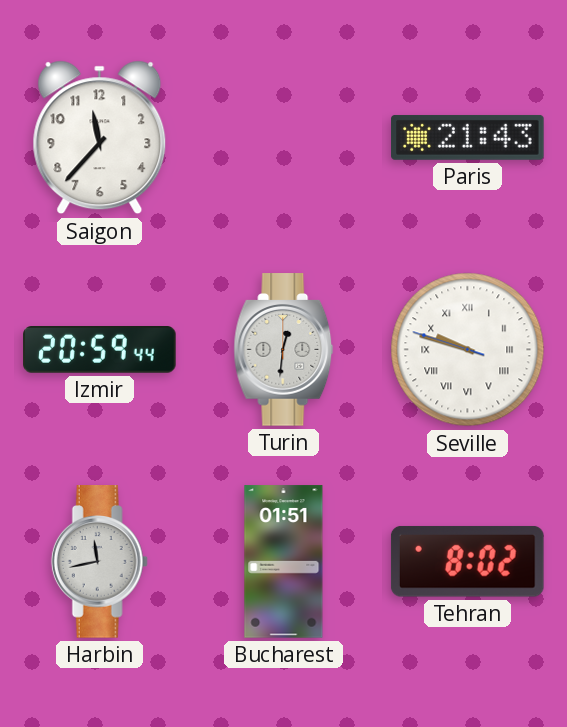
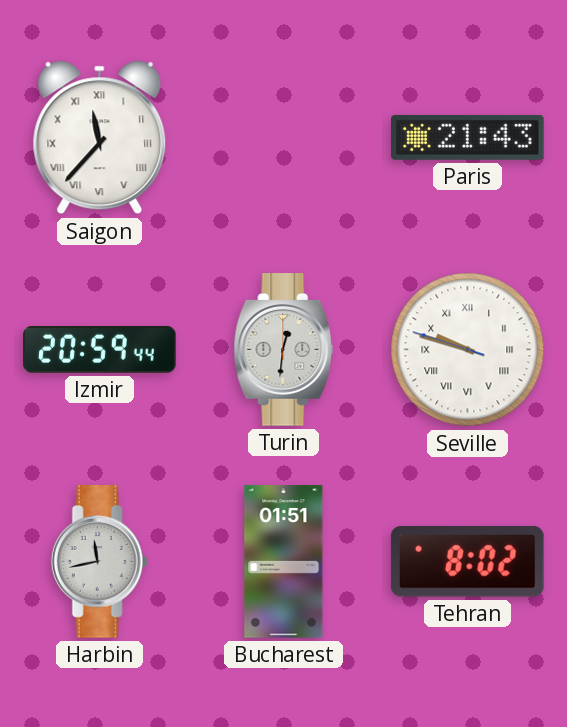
Saigon numerals: Arabic -> Roman
